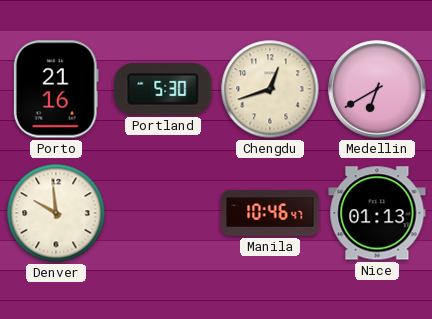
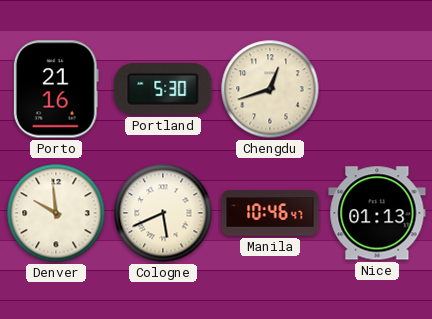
Medellin: 6:40 -> none
Cologne: none -> 5:41
